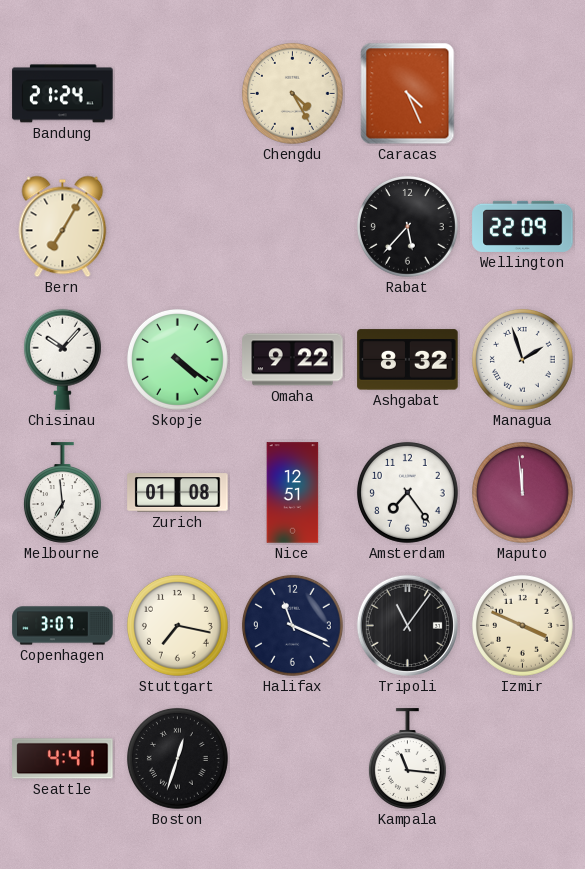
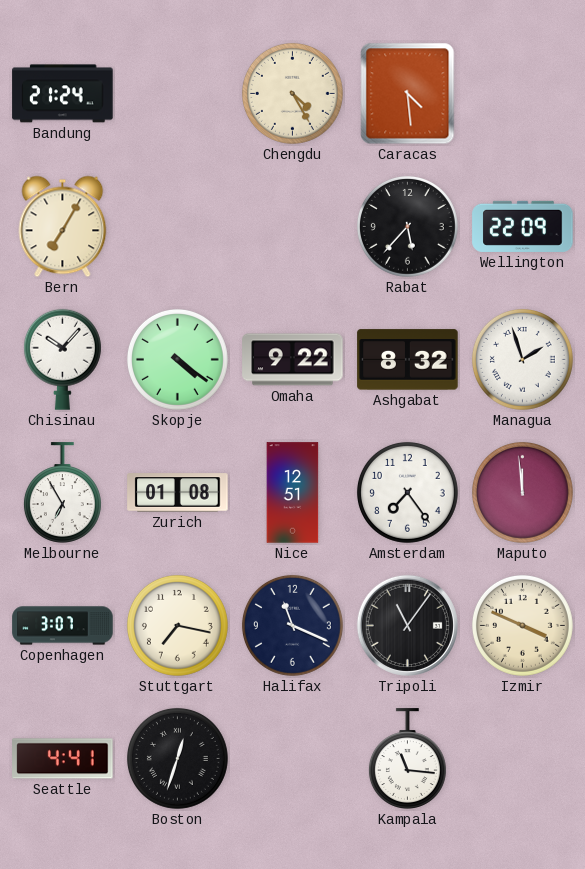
Caracas: 4:26 -> 4:29
Melbourne: 6:59 -> 6:55
